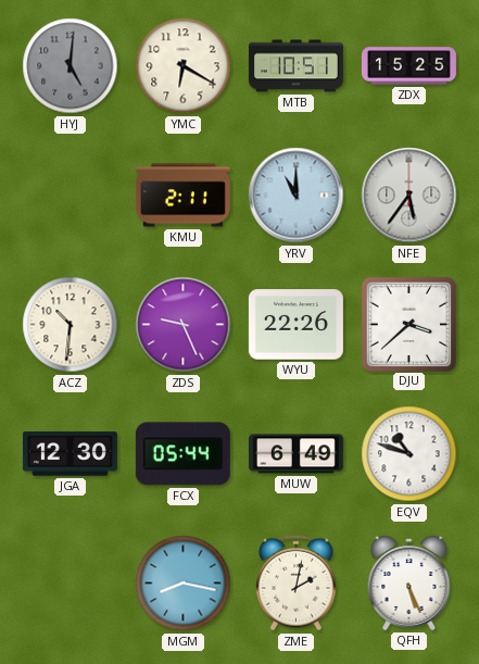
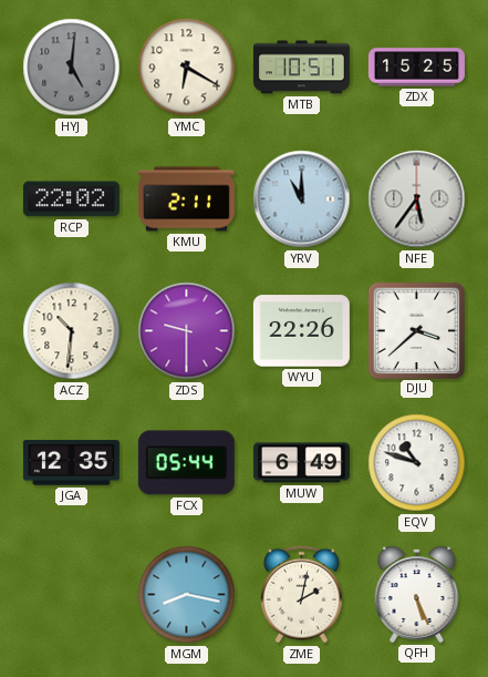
RCP: none -> 22:02
ZDS: 9:26 -> 9:30
JGA: 12:30 -> 12:35
